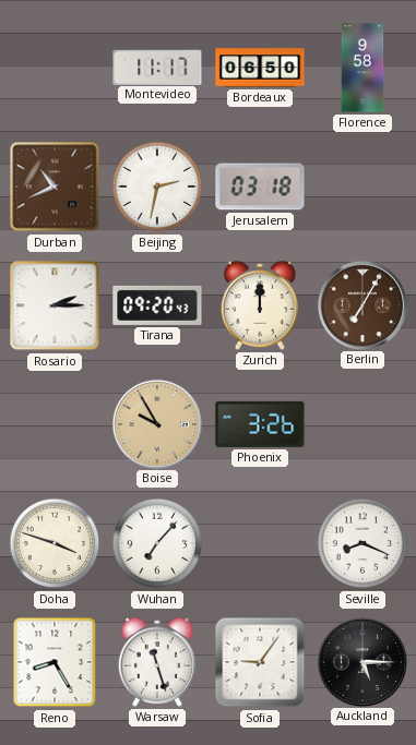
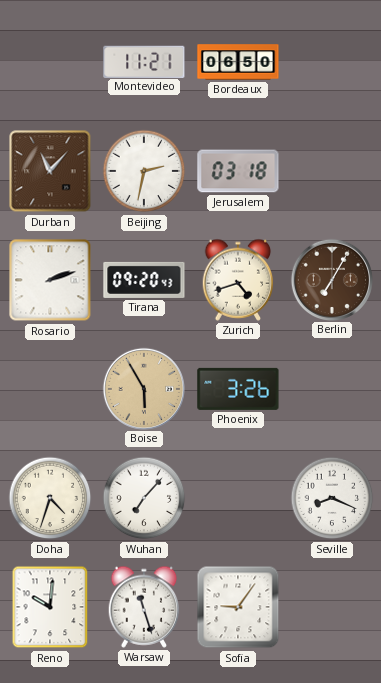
Montevideo: 11:17 -> 11:21
Florence: 9:58 -> none
Durban: 10:41 -> 11:07
Rosario: 2:15 -> 2:12
Zurich: 12:00 -> 4:42
Boise: 9:55 -> 5:55
Doha: 3:48 -> 4:33
Reno: 8:25 -> 10:01
Auckland: 5:15 -> none
